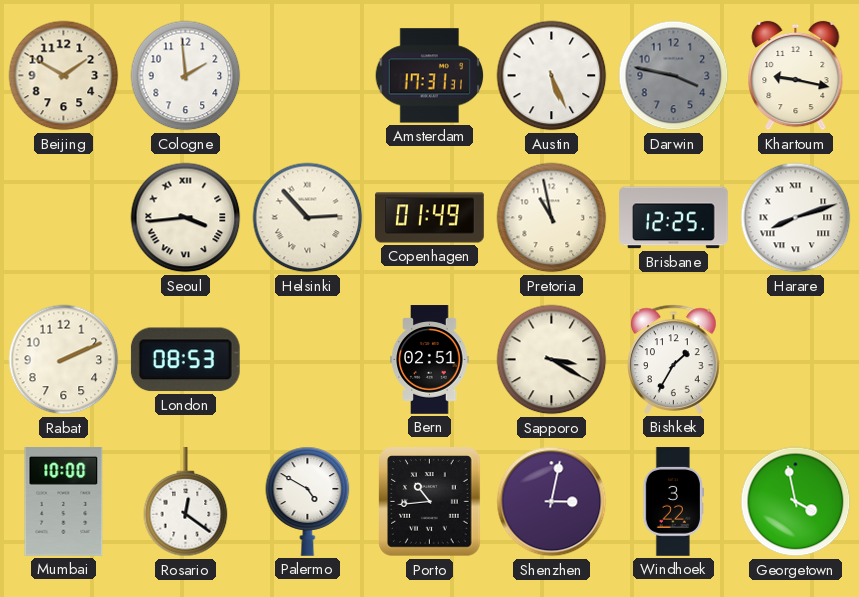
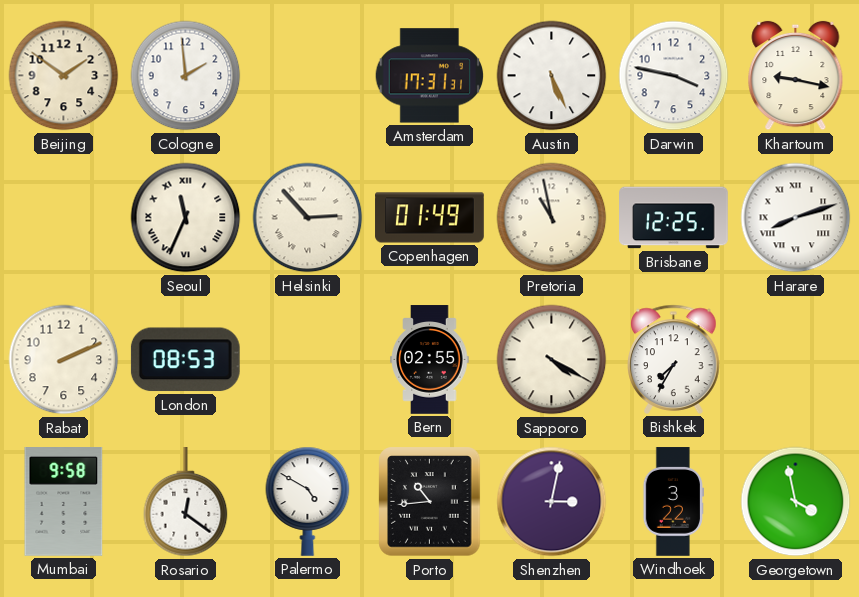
Beijing: 1:50 -> 1:51
Darwin dial: grey -> white
Seoul: 3:44 -> 11:34
Bern: 02:51 -> 02:55
Sapporo: 3:20 -> 4:20
Bishkek: 1:35 -> 7:35
Mumbai: 10:00 -> 9:58
